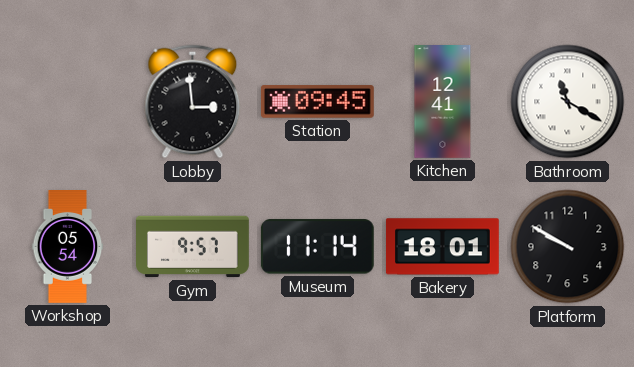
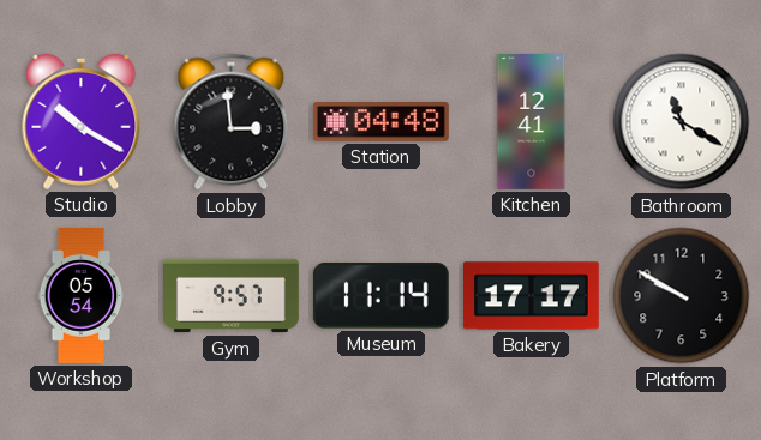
Studio: none -> 10:20
Station: 09:45 -> 04:48
Bakery: 18:01 -> 17:17
